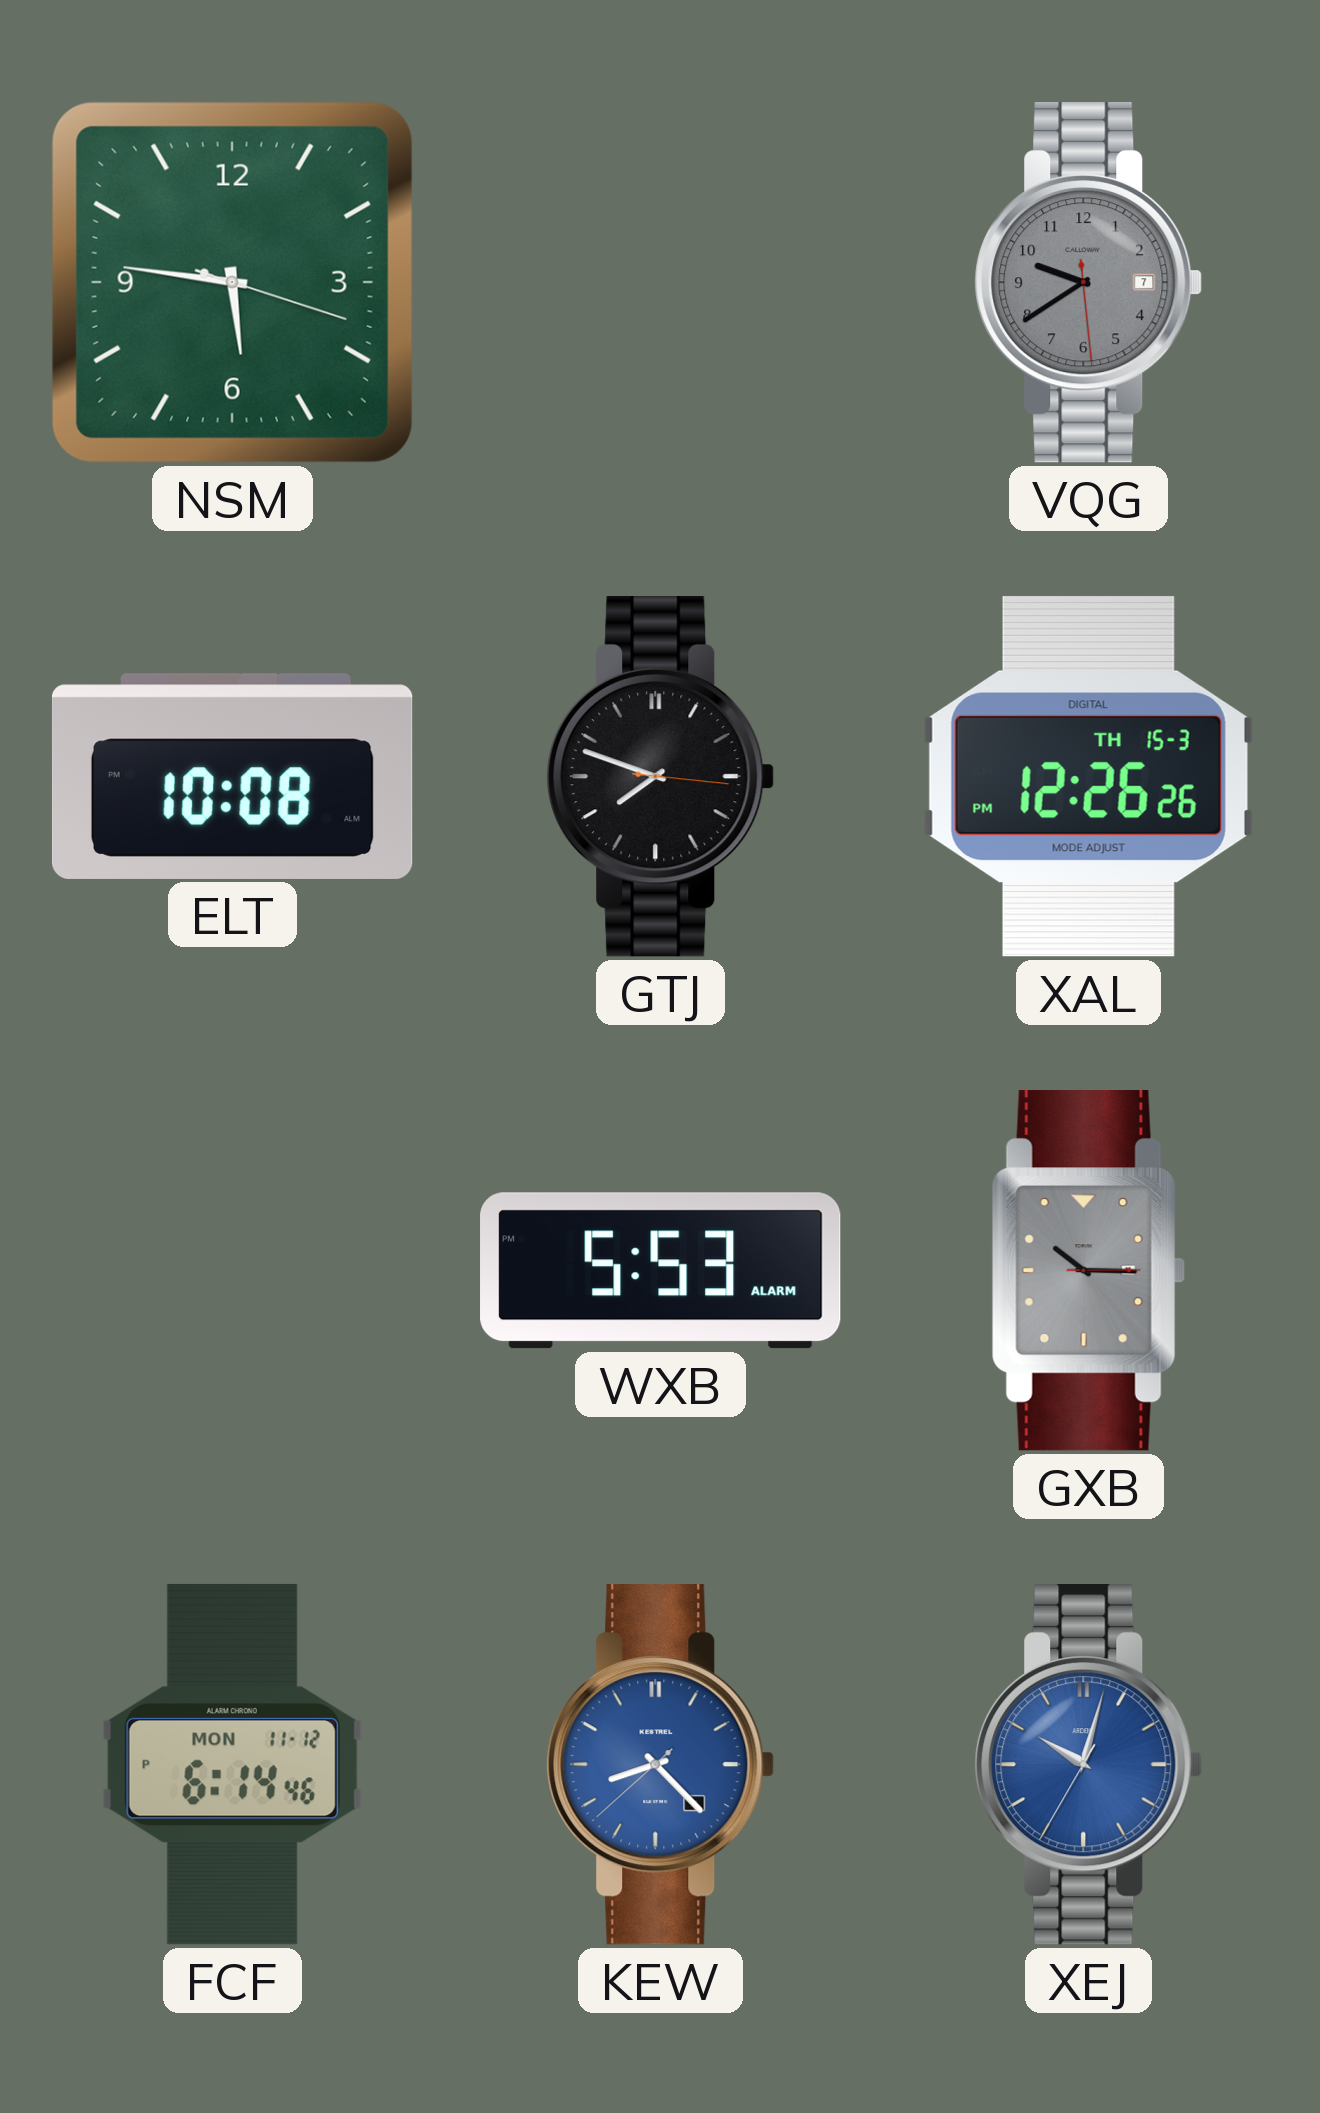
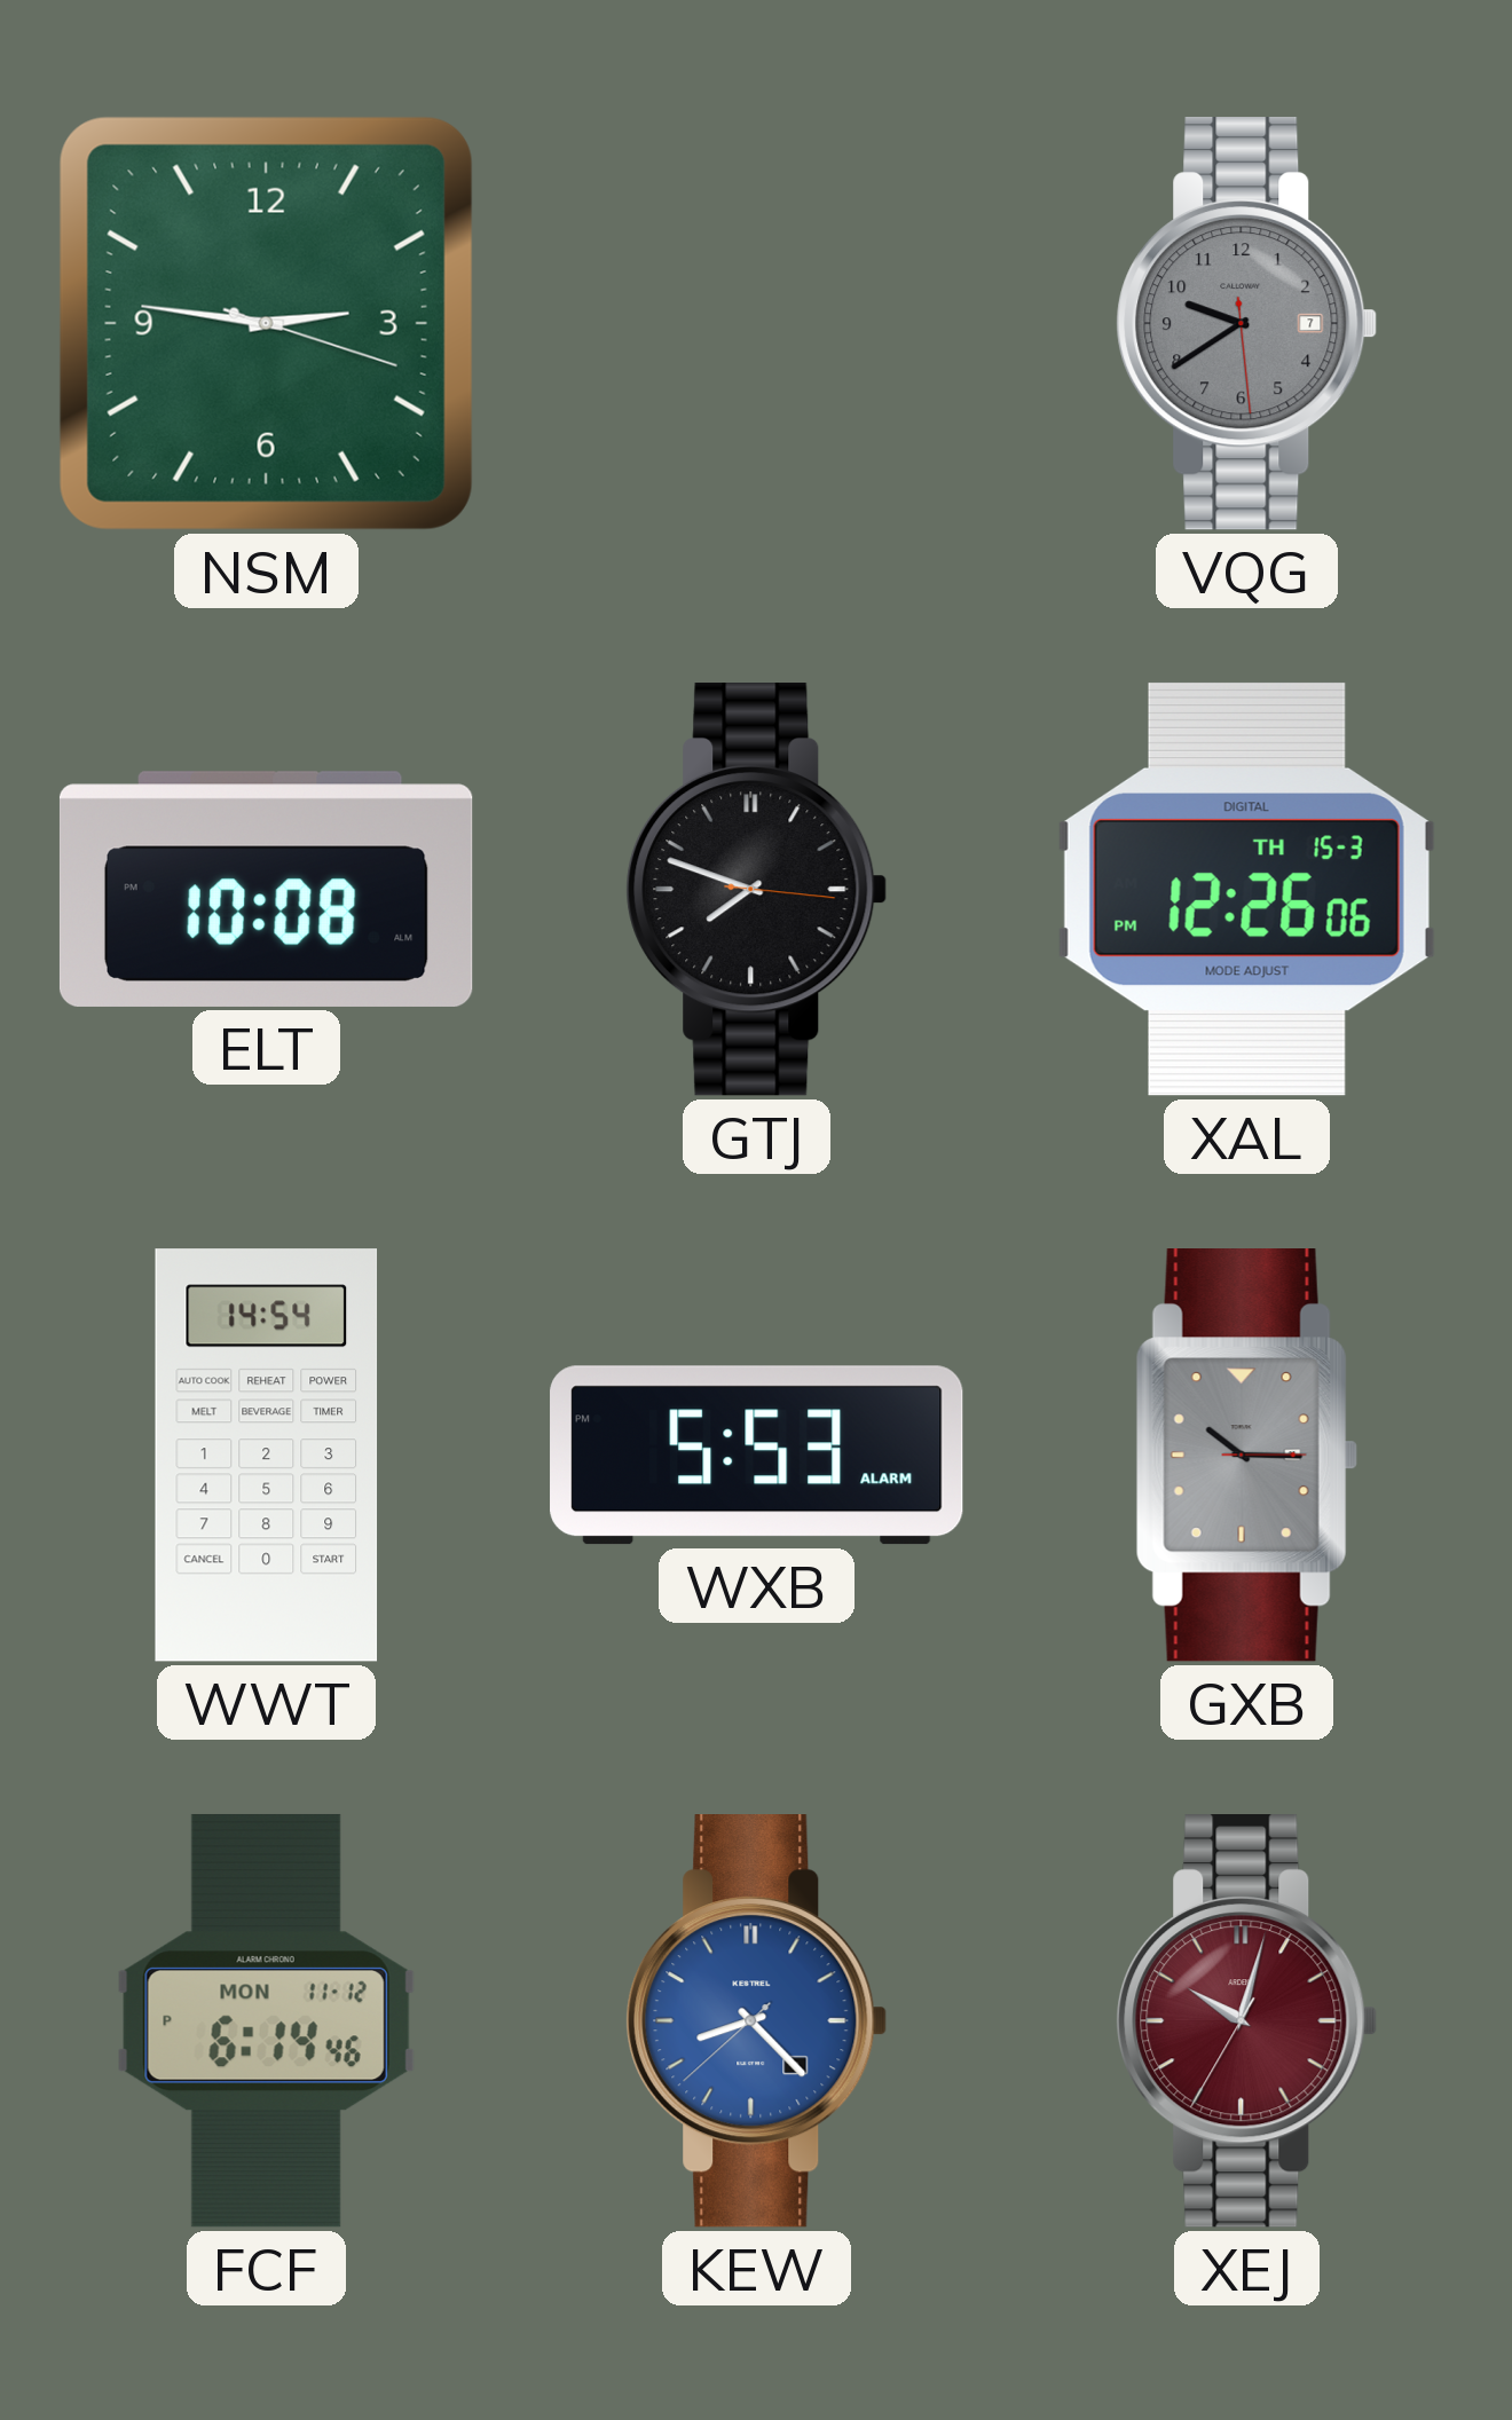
NSM: 5:46 -> 2:46
XAL: 12:26:26 PM -> 12:26:06 PM
WWT: none -> 14:54
XEJ dial: blue -> burgundy
